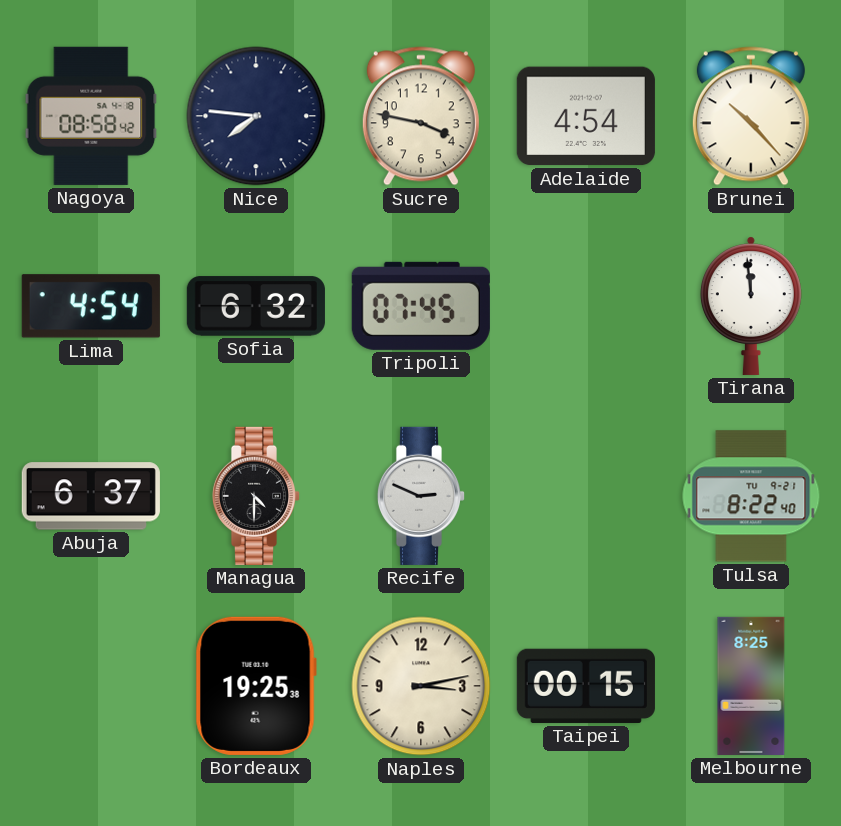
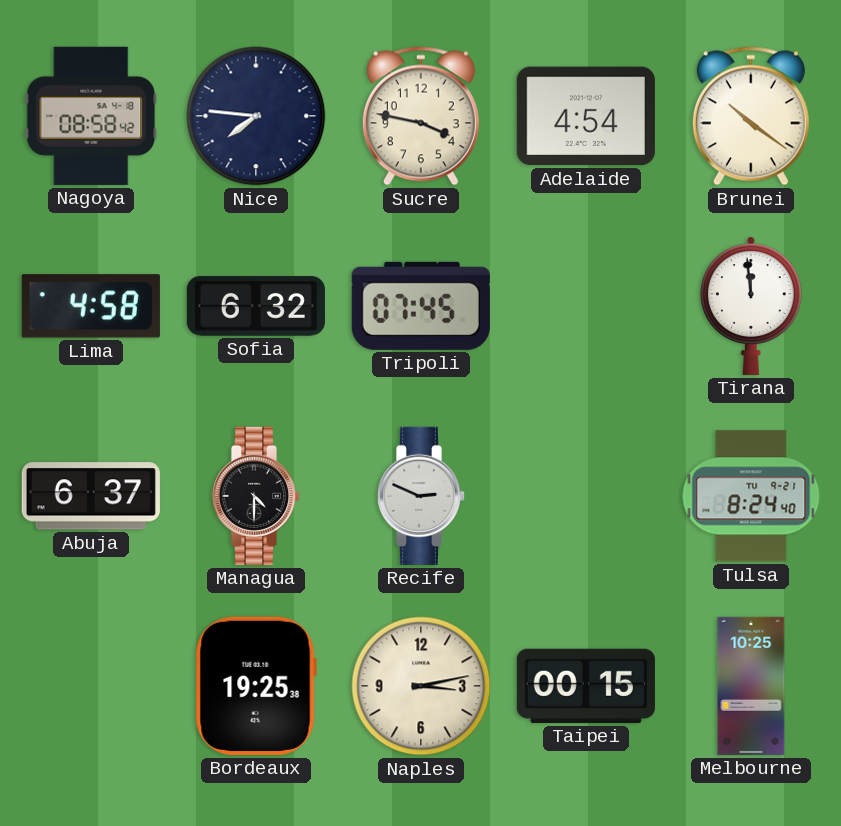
Brunei: 10:23 -> 10:21
Lima: 4:54 -> 4:58
Tulsa: 8:22 -> 8:24
Melbourne: 8:25 -> 10:25
